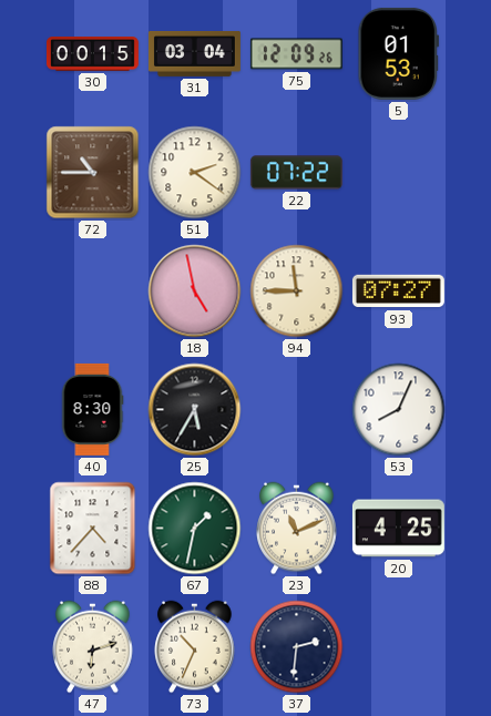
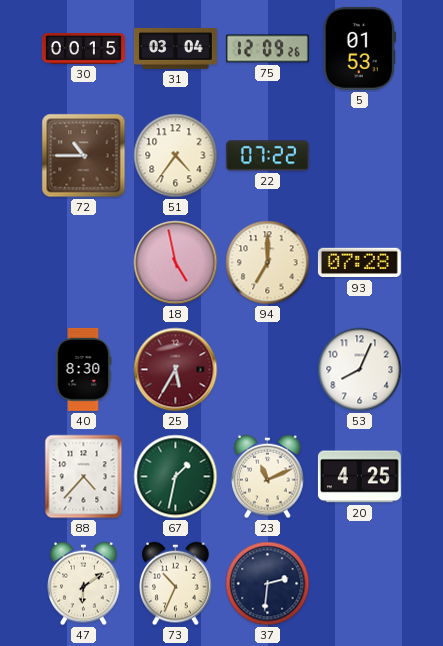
51: 2:21 -> 4:36
94: 11:45 -> 7:00
93: 07:27 -> 07:28
25 dial: black -> burgundy
47: 6:12 -> 6:09
